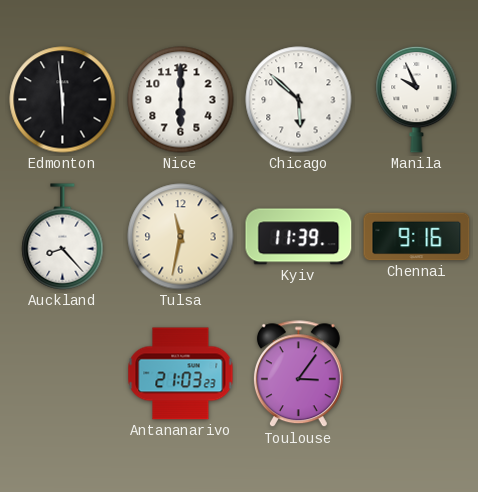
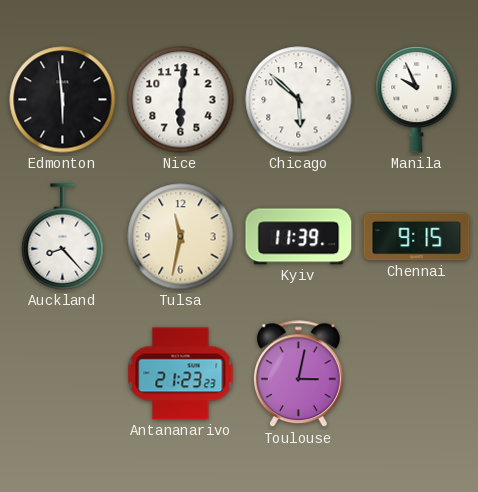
Nice: 6:00 -> 6:01
Chennai: 9:16 -> 9:15
Antananarivo: 21:03 -> 21:23
Toulouse: 3:06 -> 3:02
